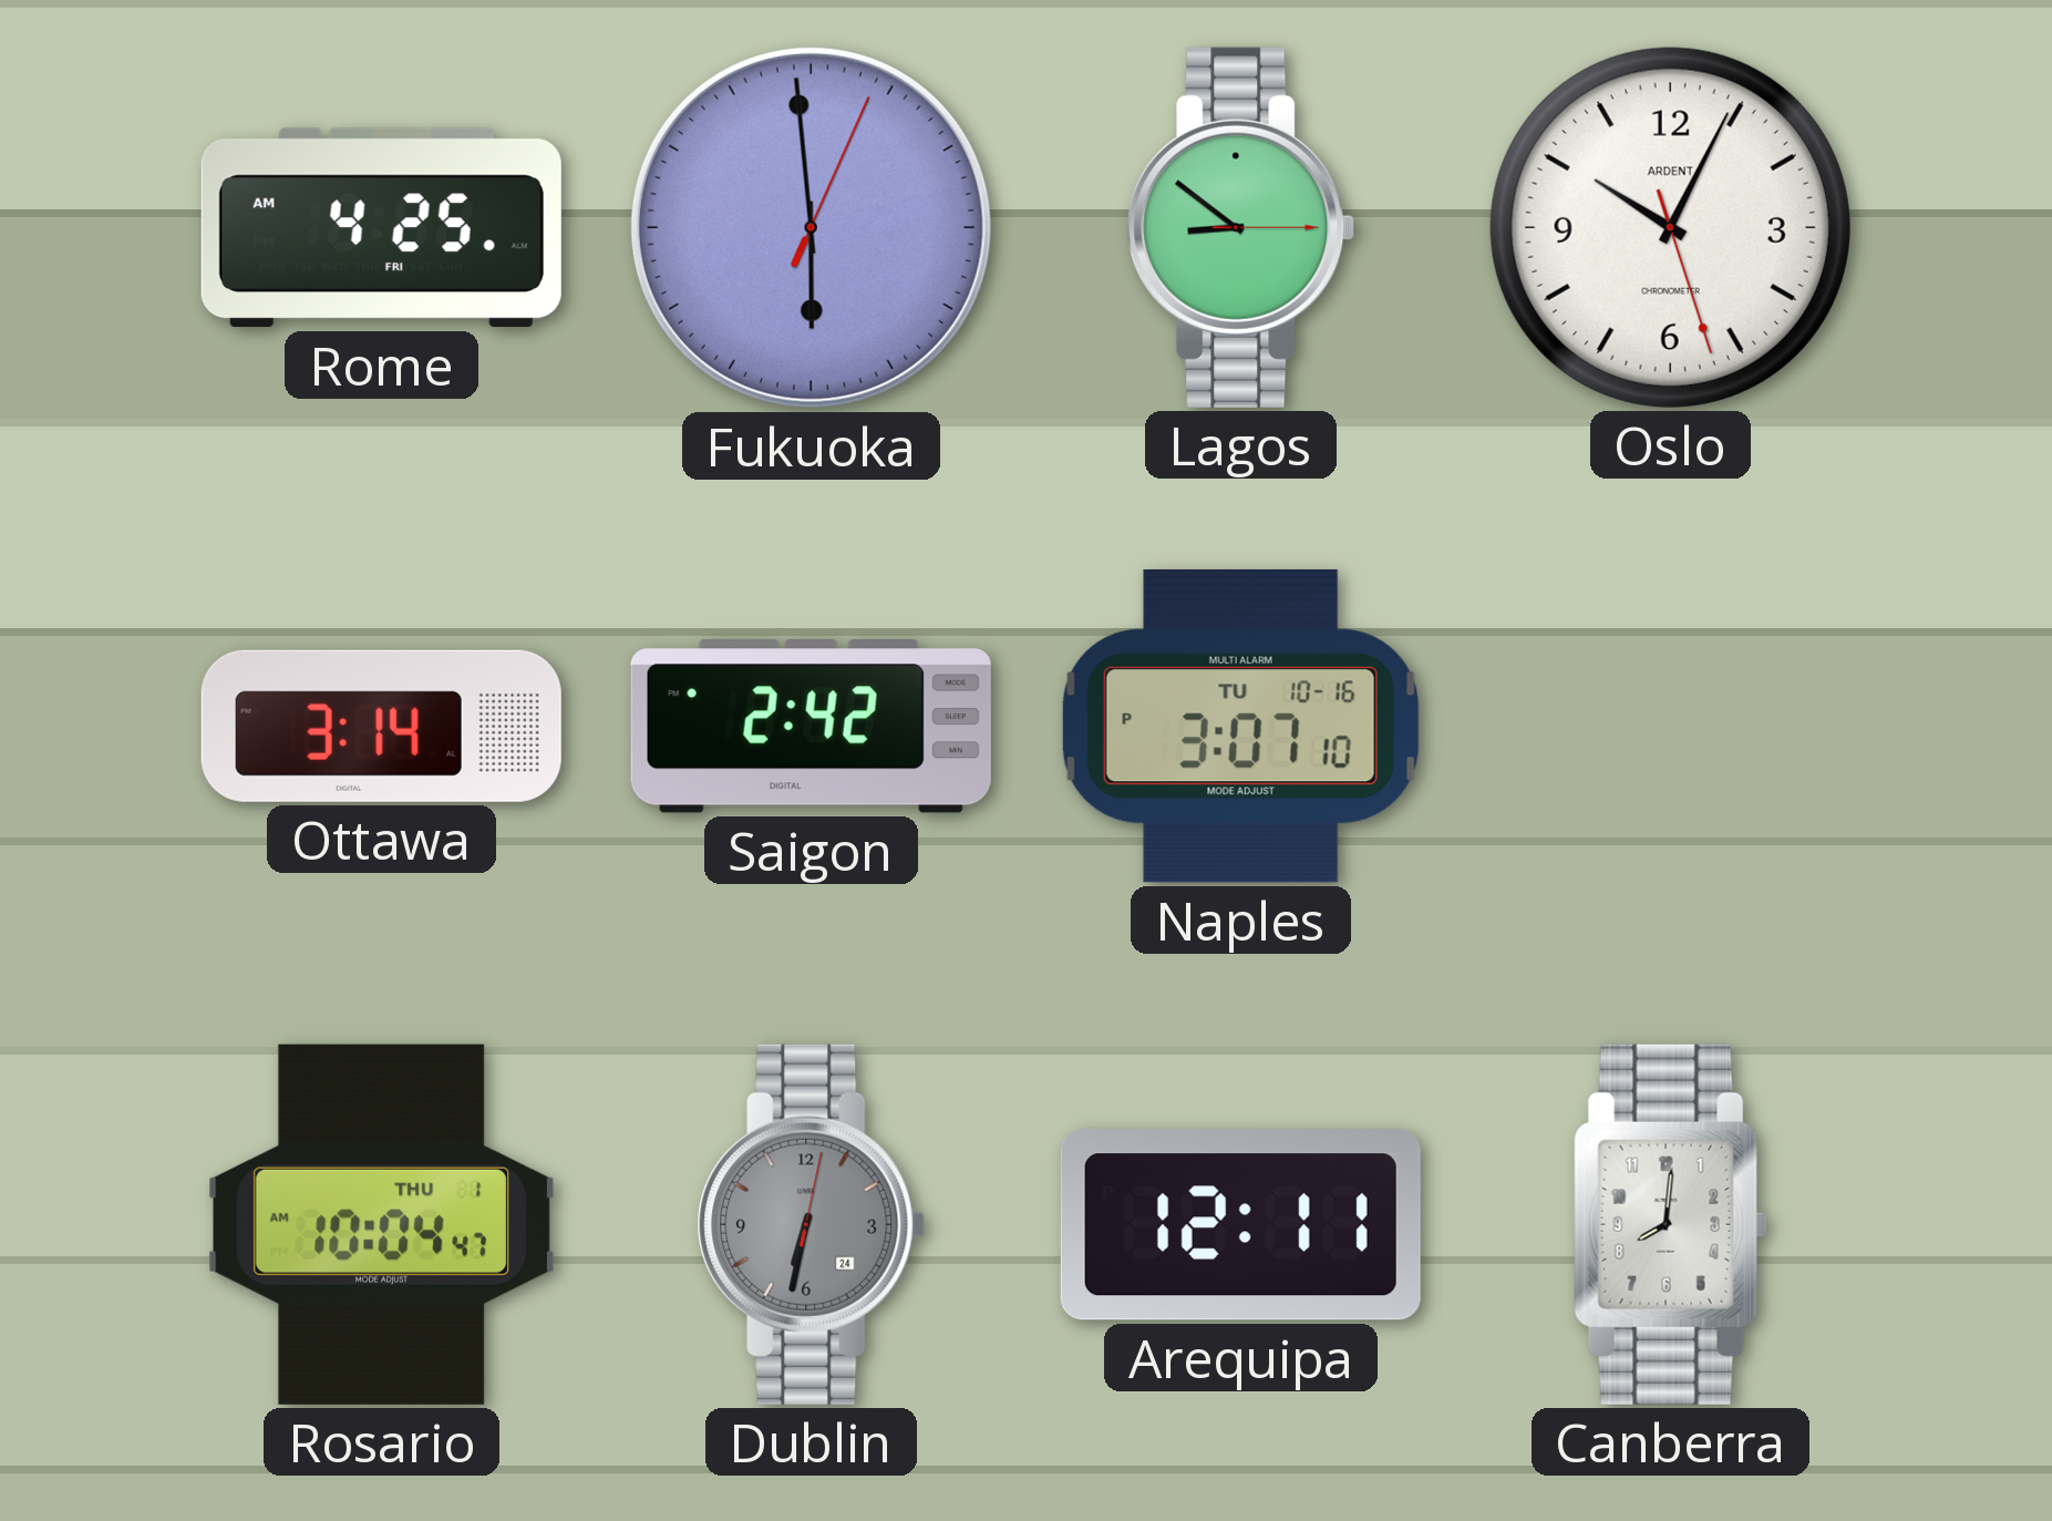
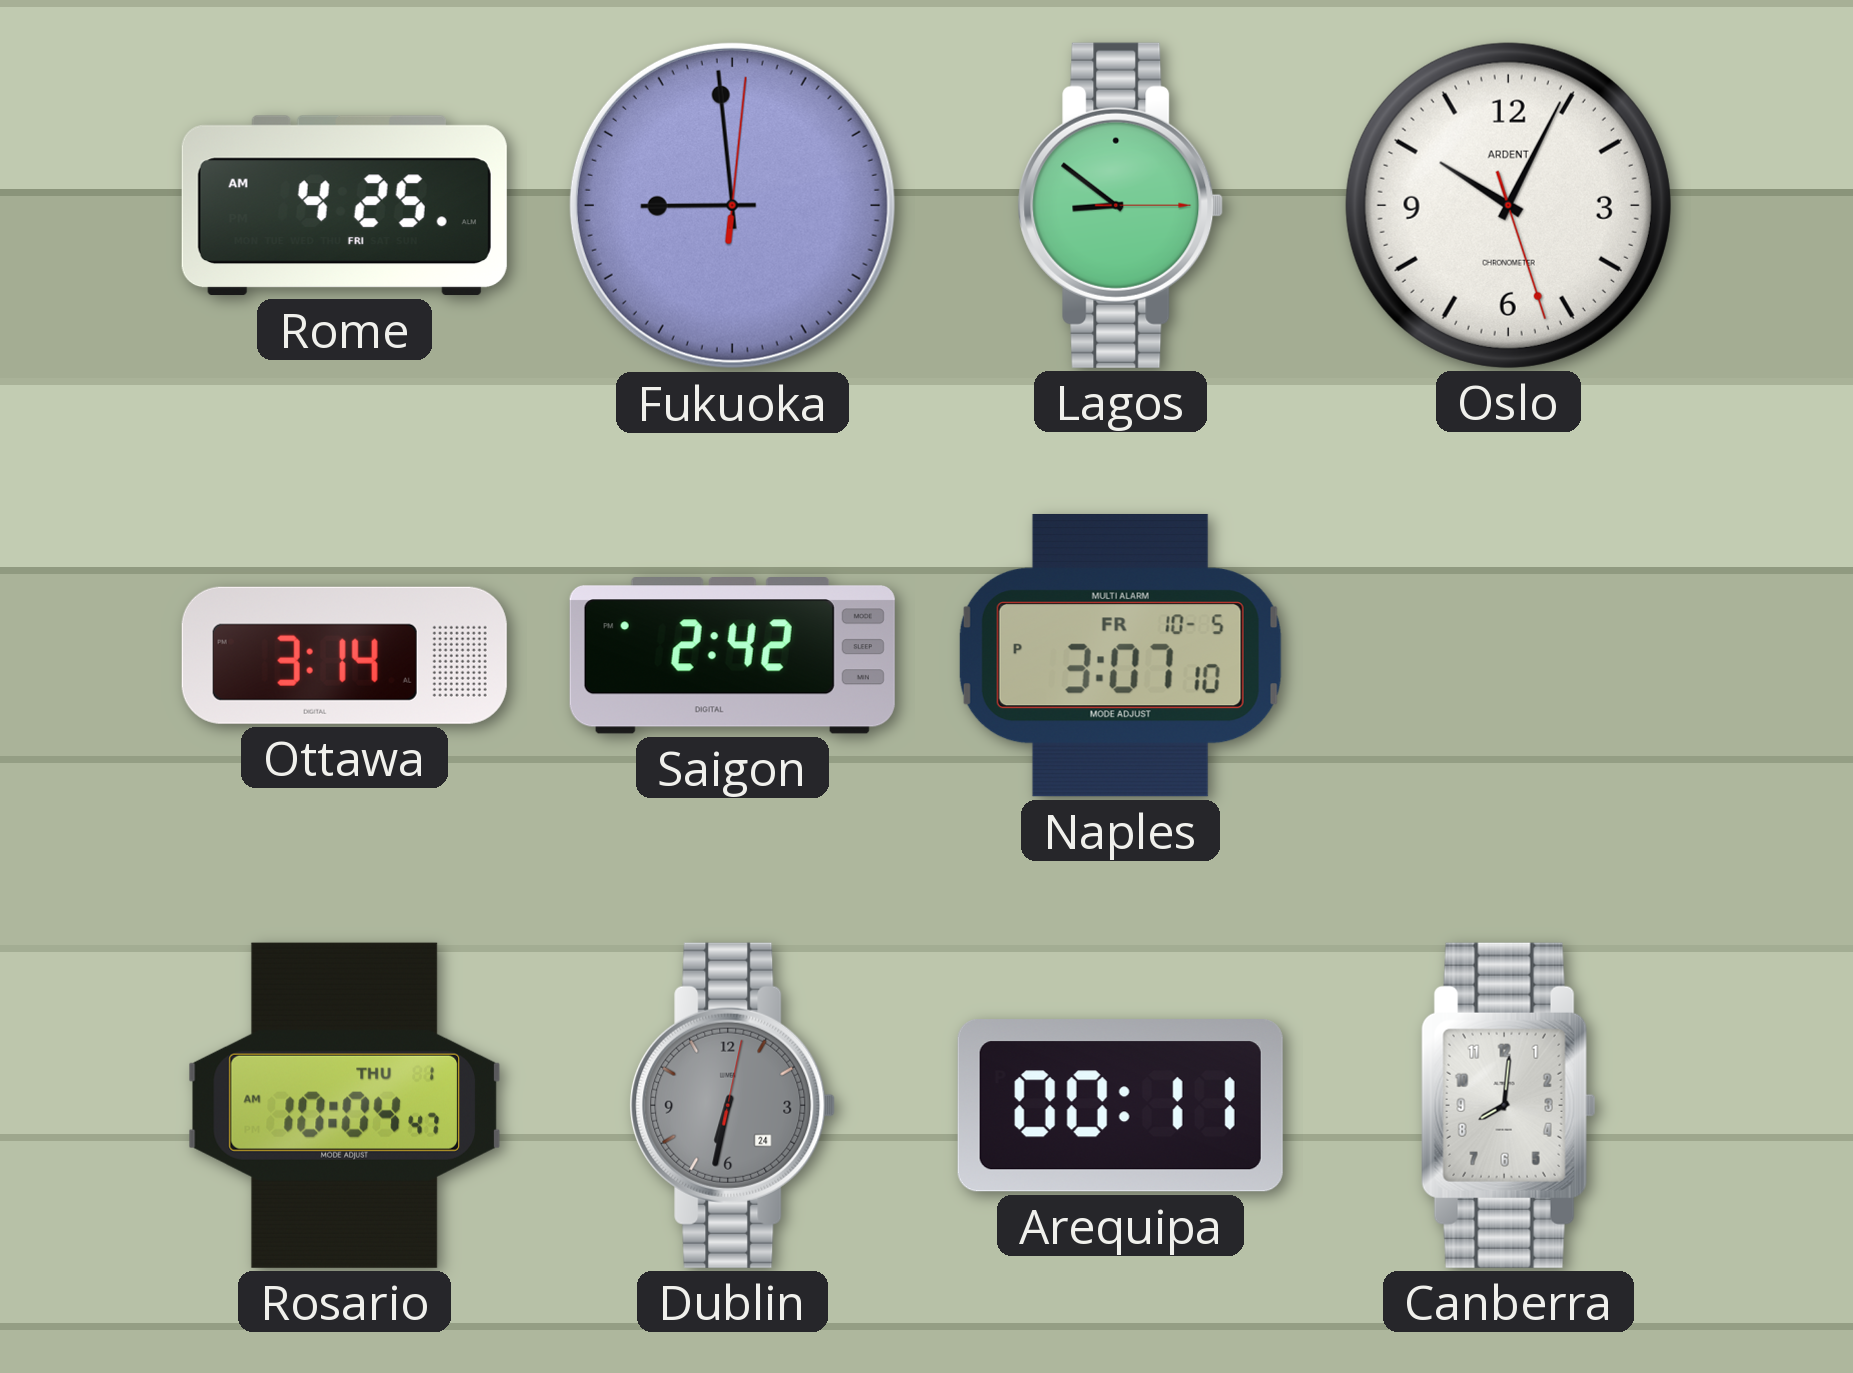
Fukuoka: 5:59 -> 8:59
Naples date: TU 10-16 -> FR 10-5
Arequipa: 12:11 -> 00:11
